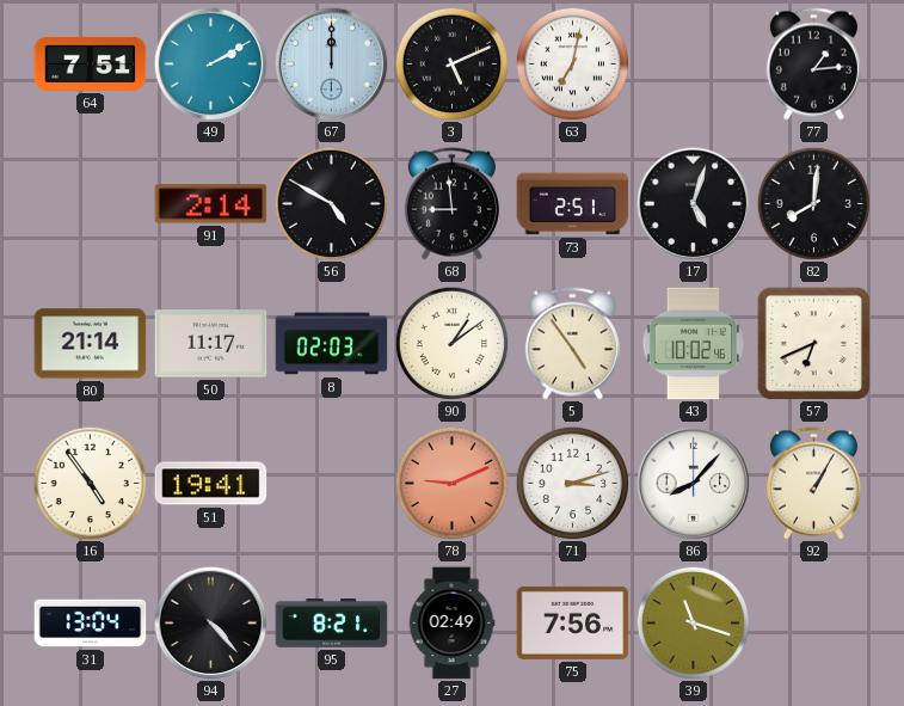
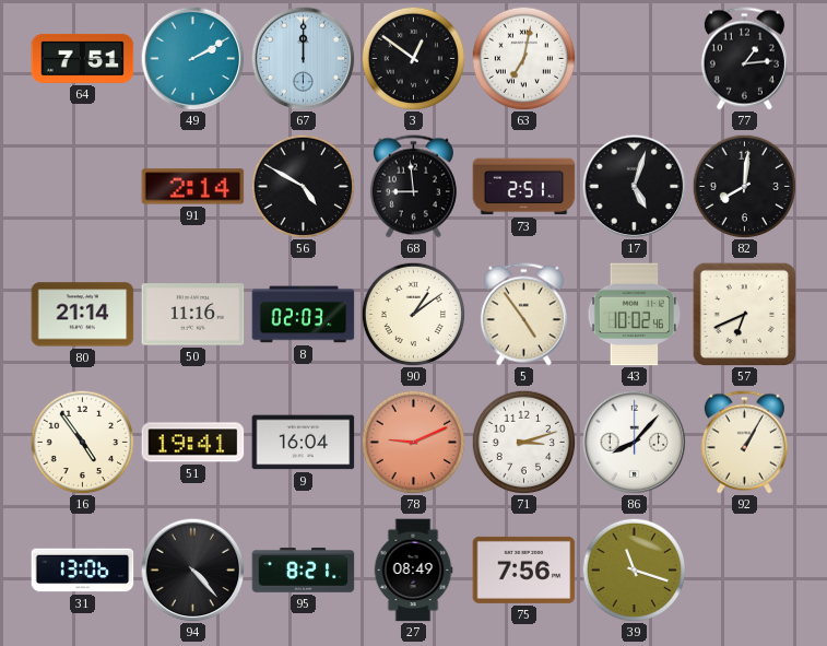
3: 5:11 -> 12:51
50: 11:17 -> 11:16
9: none -> 16:04
31: 13:04 -> 13:06
27: 02:49 -> 08:49
